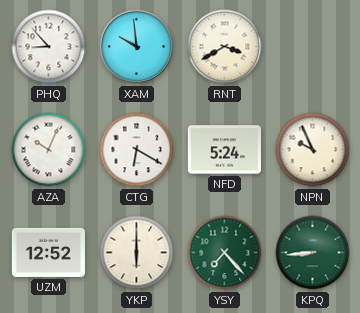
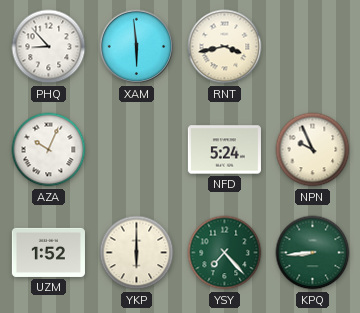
XAM: 9:59 -> 5:59
RNT: 3:40 -> 3:43
CTG: 6:20 -> none
UZM: 12:52 -> 1:52
